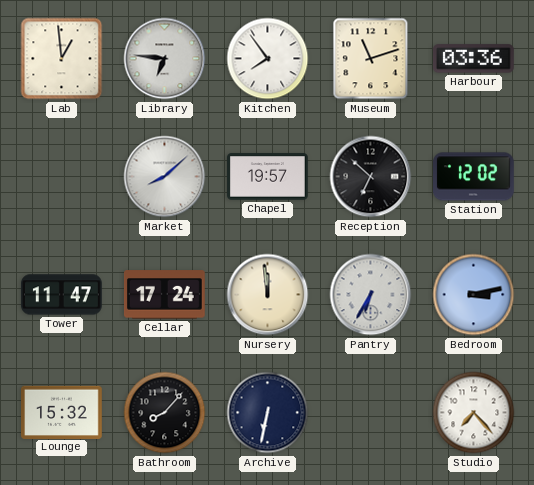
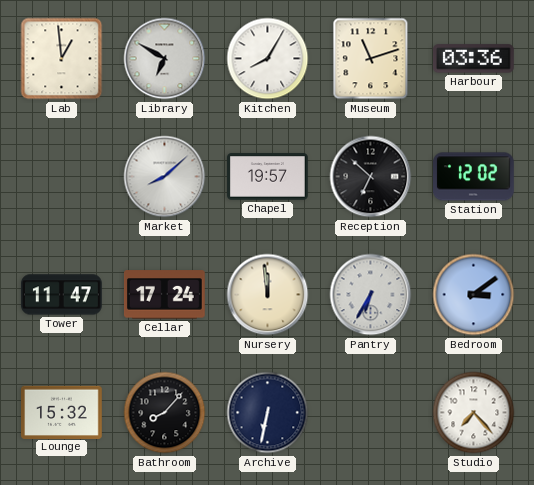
Library: 6:46 -> 6:50
Kitchen: 7:54 -> 8:05
Bedroom: 3:13 -> 3:09
